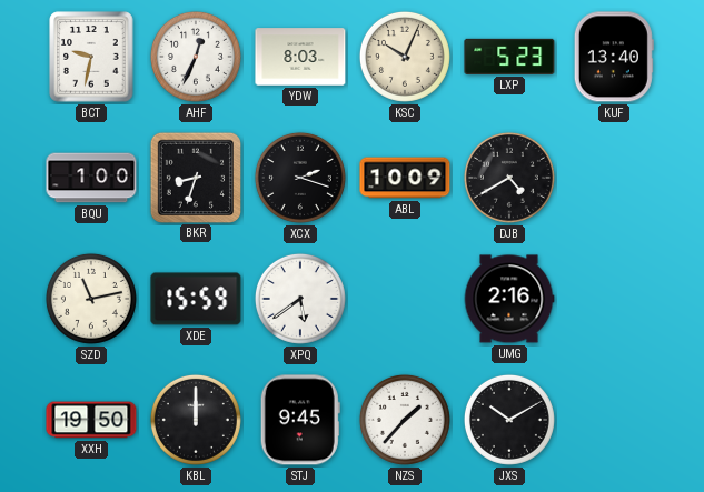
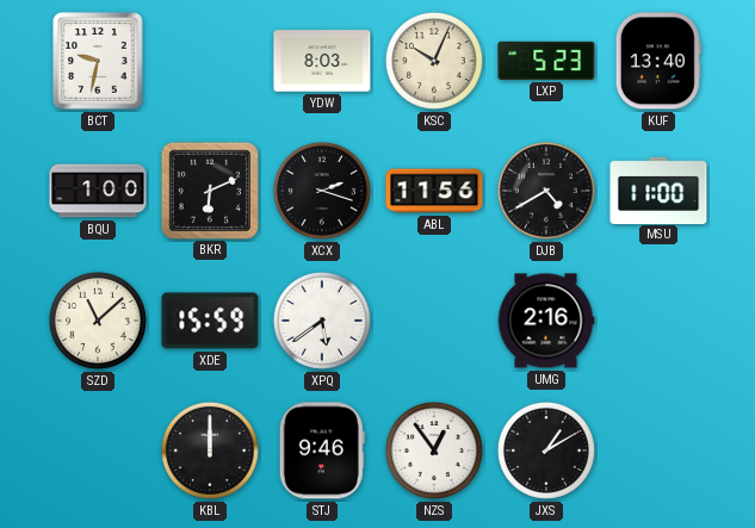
AHF: 12:34 -> none
BKR: 8:33 -> 6:11
ABL: 10:09 -> 11:56
MSU: none -> 11:00
SZD: 11:13 -> 11:08
XXH: 19:50 -> none
STJ: 9:45 -> 9:46
NZS: 1:37 -> 12:54
JXS: 10:10 -> 1:10
